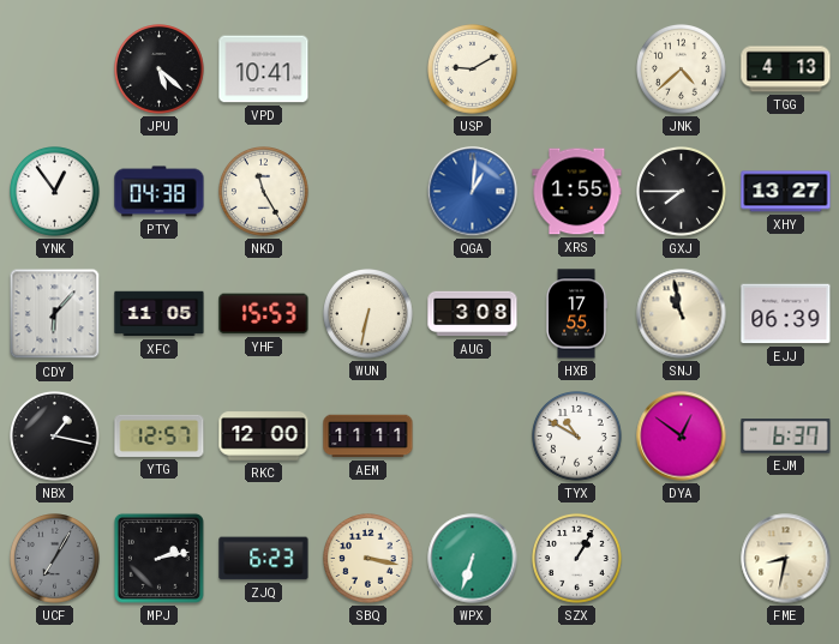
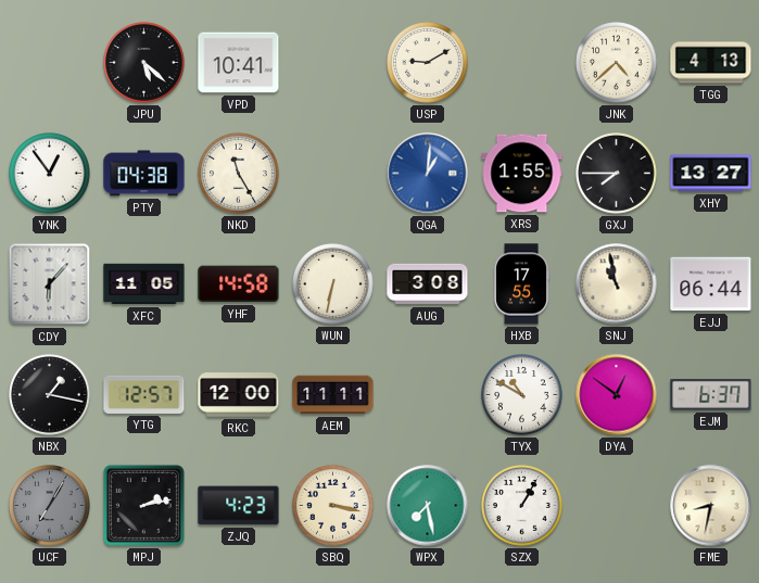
YHF: 15:53 -> 14:58
EJJ: 06:39 -> 06:44
ZJQ: 6:23 -> 4:23
WPX: 6:33 -> 7:28
